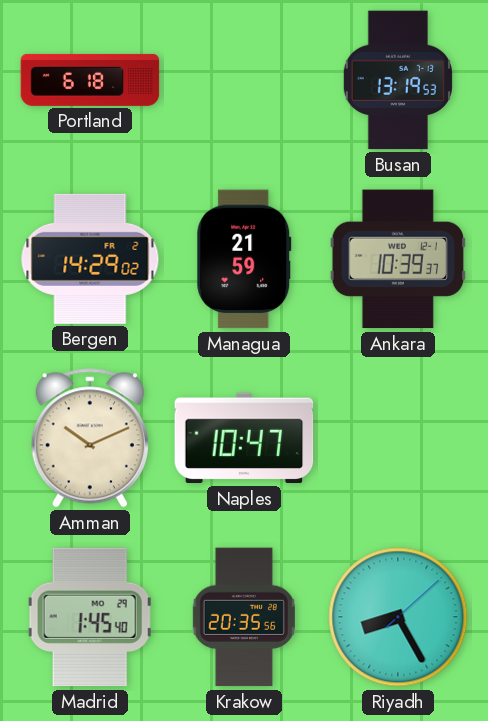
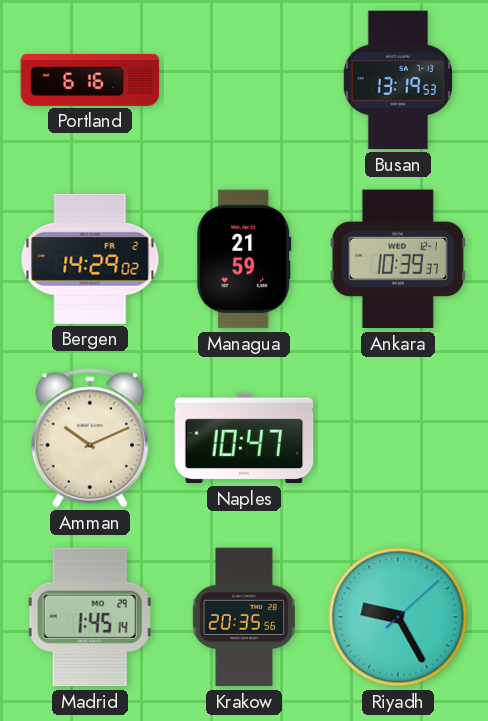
Portland: 6:18 -> 6:16
Madrid: 1:45:40 -> 1:45:14
Riyadh: 8:25 -> 9:25
